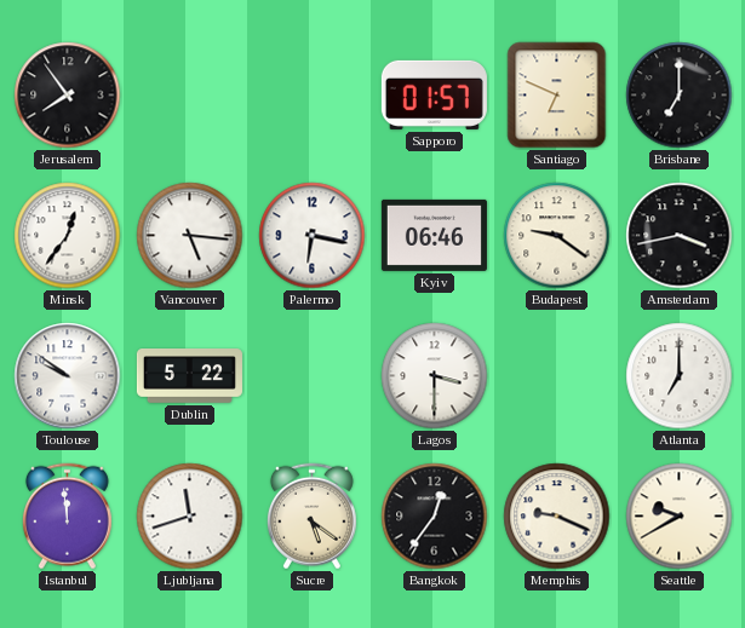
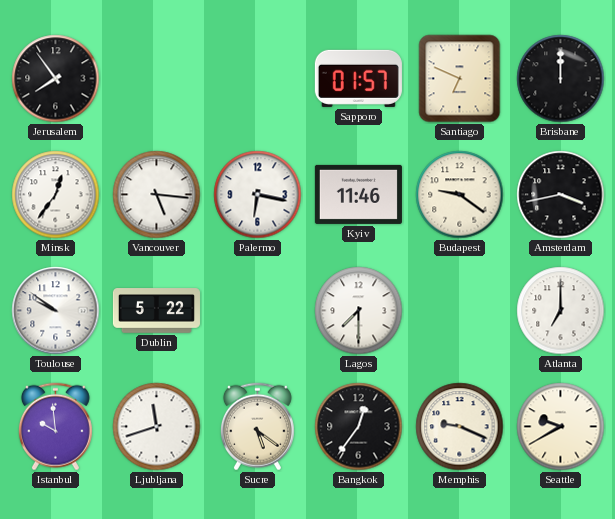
Brisbane: 7:00 -> 12:00
Kyiv: 06:46 -> 11:46
Lagos: 3:30 -> 7:30
Istanbul: 11:59 -> 9:59
